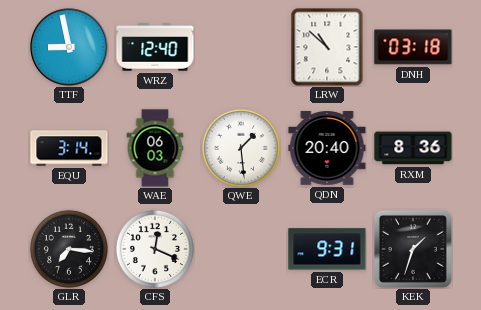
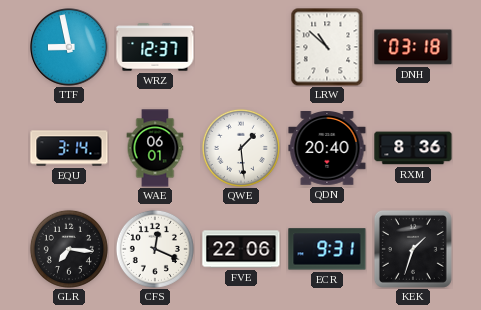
WRZ: 12:40 -> 12:37
WAE: 06:03 -> 06:01
FVE: none -> 22:06
